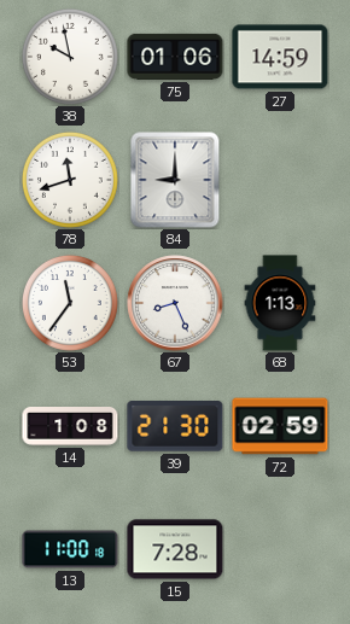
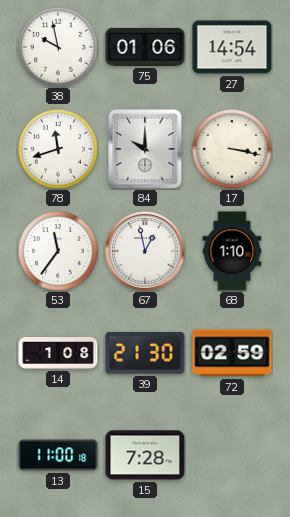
27: 14:59 -> 14:54
84: 9:00 -> 10:00
17: none -> 3:17
67: 8:26 -> 12:58
68: 1:13 -> 1:10
